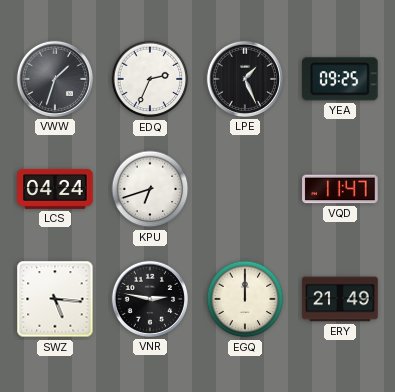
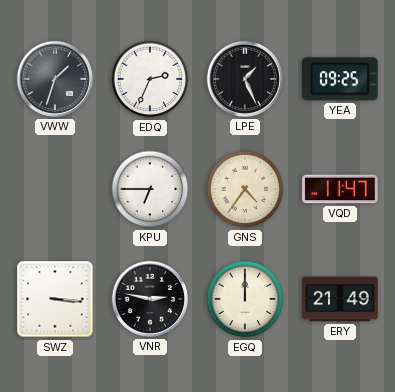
LCS: 04:24 -> none
KPU: 6:42 -> 6:45
GNS: none -> 4:36
SWZ: 5:16 -> 3:16
